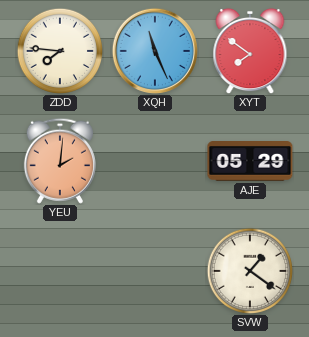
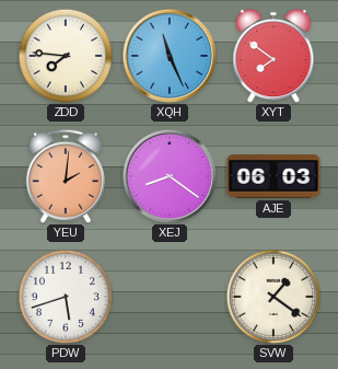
XEJ: none -> 8:21
AJE: 05:29 -> 06:03
PDW: none -> 5:42
